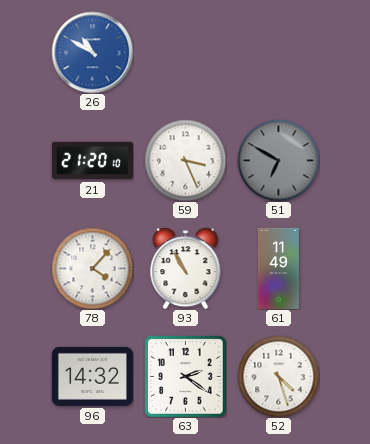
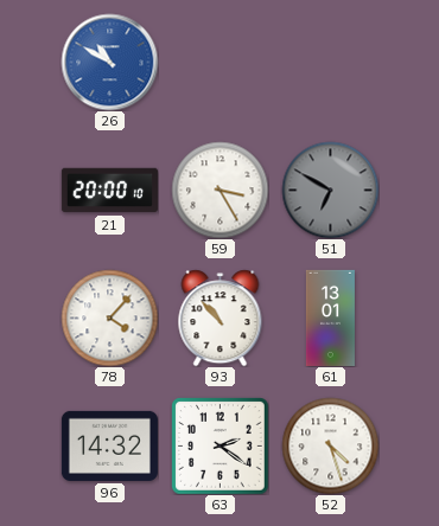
21: 21:20 -> 20:00
59: 3:26 -> 3:25
93: 10:55 -> 10:53
61: 11:49 -> 13:01
